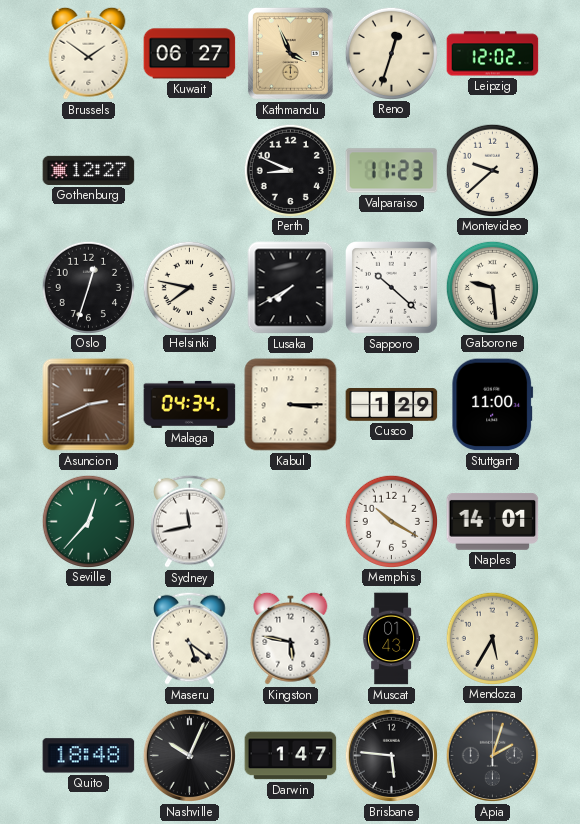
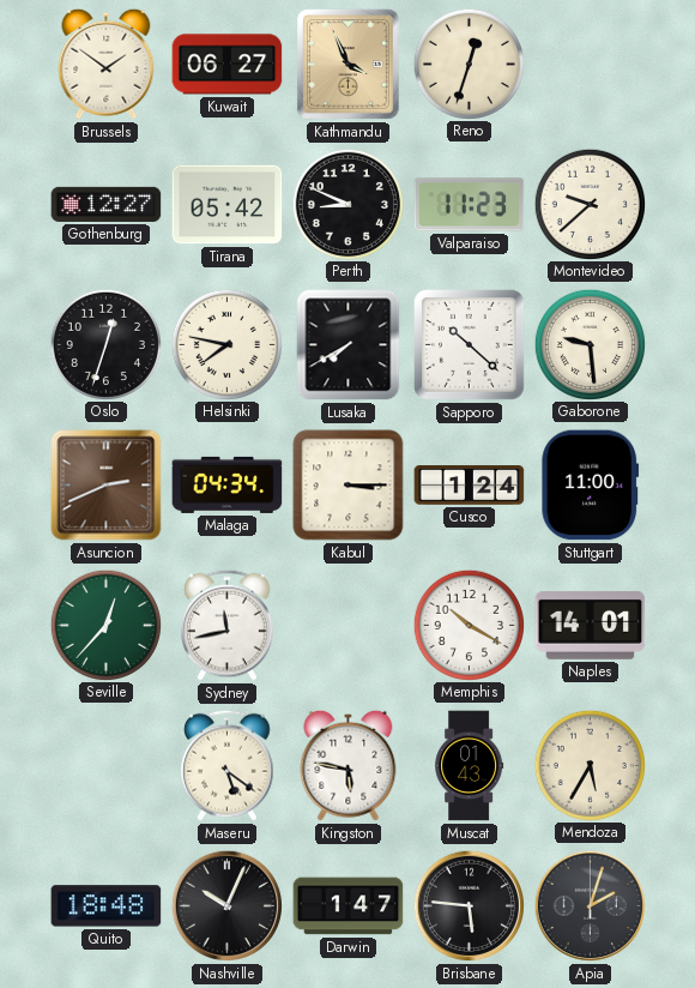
Leipzig: 12:02 -> none
Tirana: none -> 05:42
Cusco: 1:29 -> 1:24
